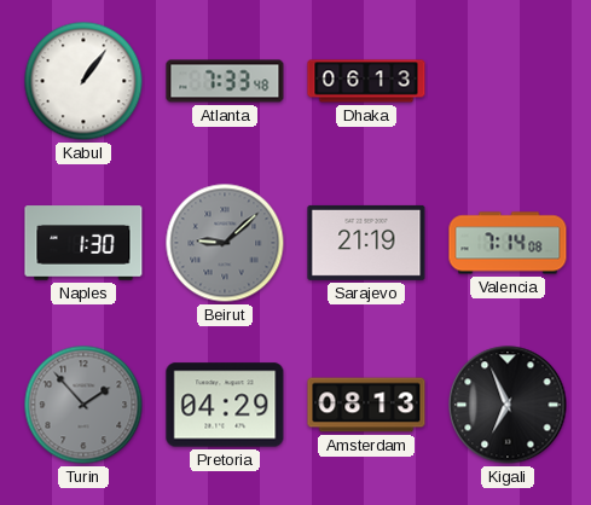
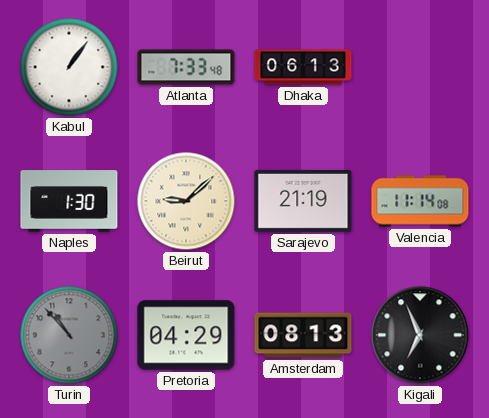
Beirut dial: grey -> cream
Valencia: 7:14 -> 11:14
Turin: 1:53 -> 10:53
